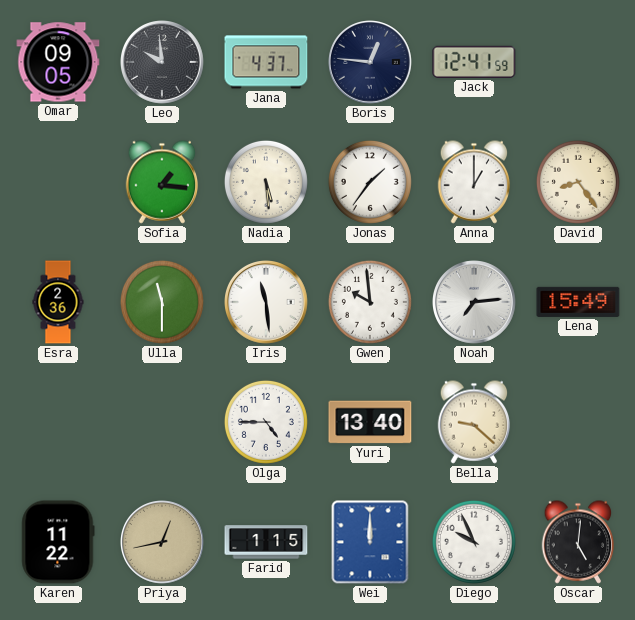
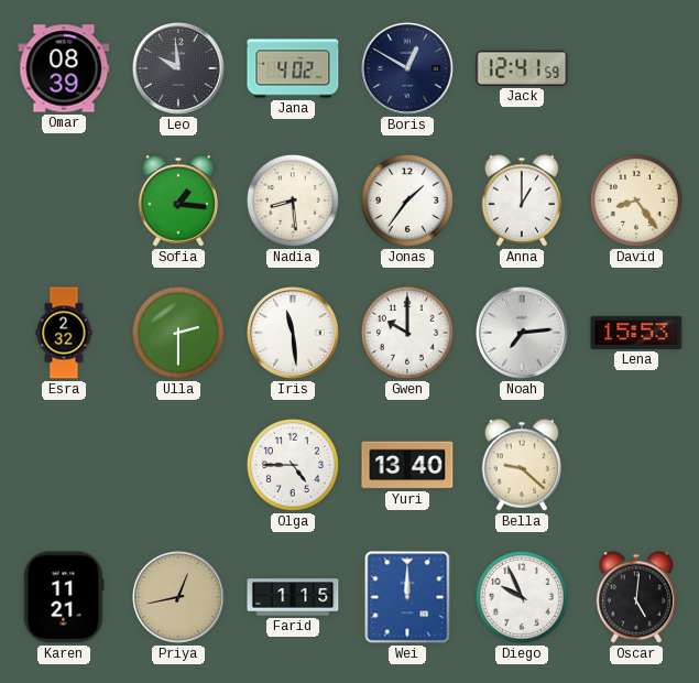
Omar: 09:05 -> 08:39
Jana: 4:37 -> 4:02
Boris: 12:46 -> 12:50
Nadia: 5:29 -> 8:29
Esra: 2:36 -> 2:32
Ulla: 11:30 -> 2:30
Gwen: 9:59 -> 10:00
Lena: 15:49 -> 15:53
Karen: 11:22 -> 11:21
